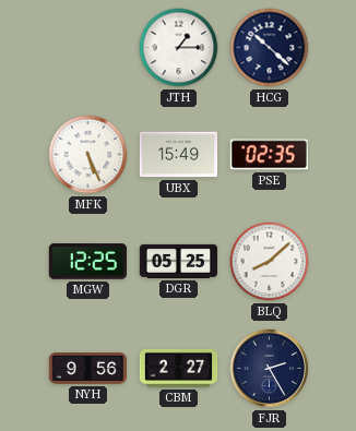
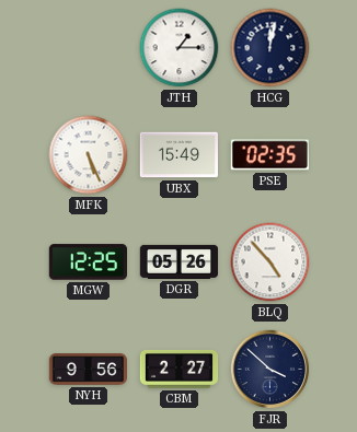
HCG: 10:22 -> 12:02
DGR: 05:25 -> 05:26
BLQ: 8:08 -> 4:53
FJR: 2:25 -> 3:52
